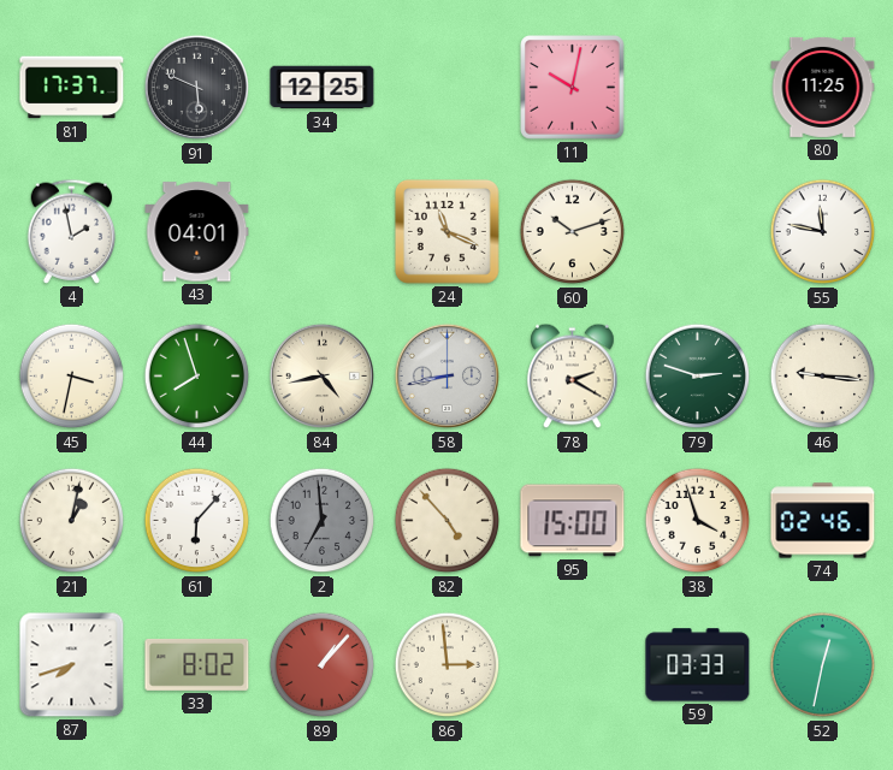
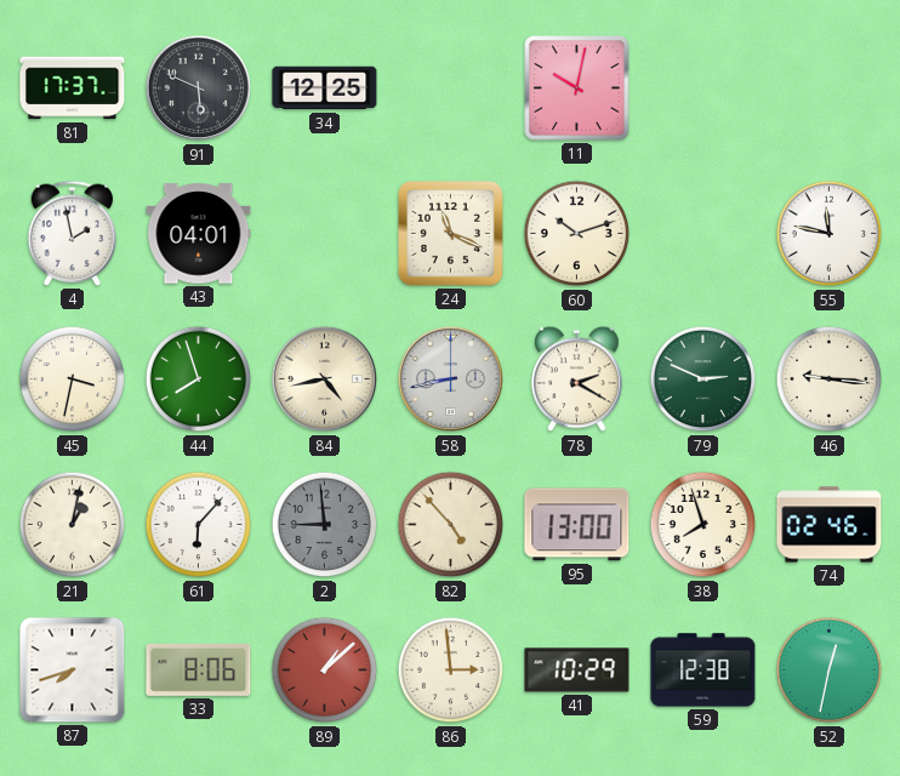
80: 11:25 -> none
79: 2:48 -> 2:49
2: 6:59 -> 8:59
95: 15:00 -> 13:00
38: 3:57 -> 7:57
33: 8:02 -> 8:06
89: 1:07 -> 1:08
41: none -> 10:29
59: 03:33 -> 12:38
